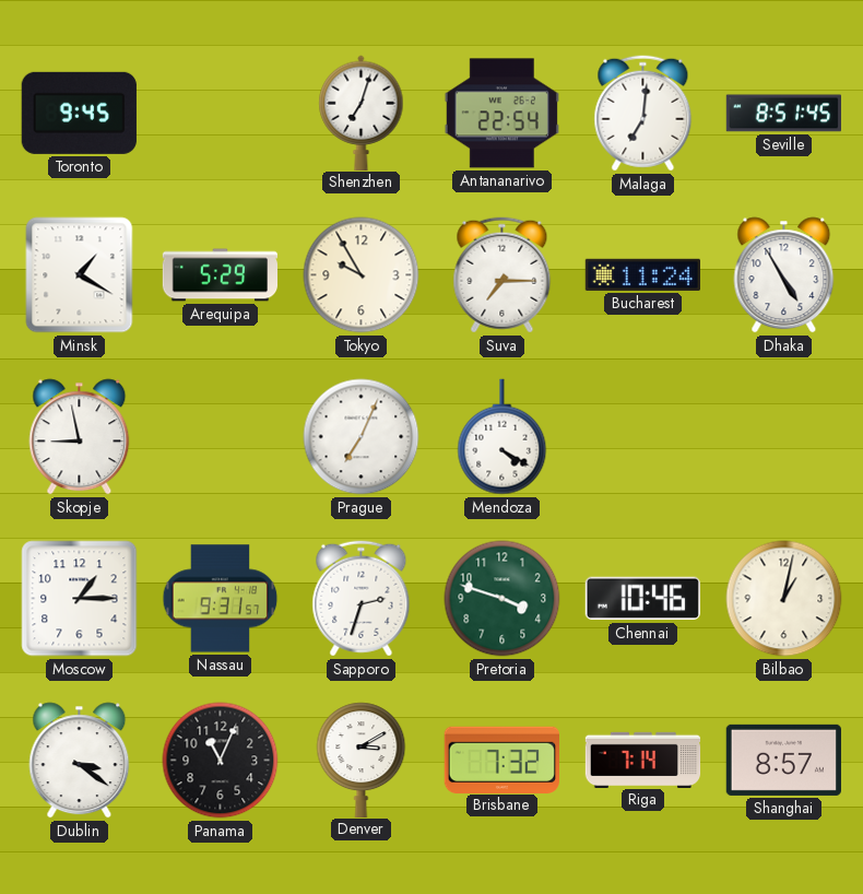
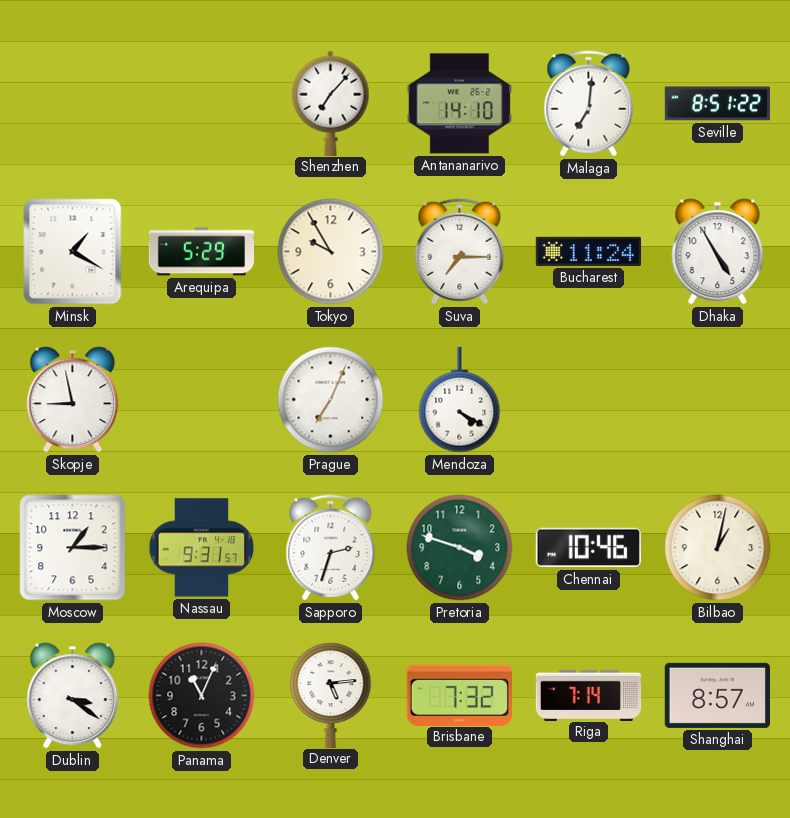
Toronto: 9:45 -> none
Shenzhen: 7:03 -> 7:07
Antananarivo: 22:54 -> 14:10
Seville: 8:51:45 -> 8:51:22
Denver: 3:10 -> 5:14
